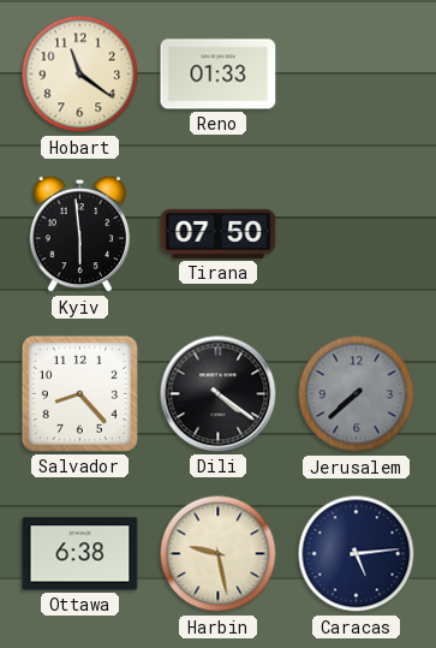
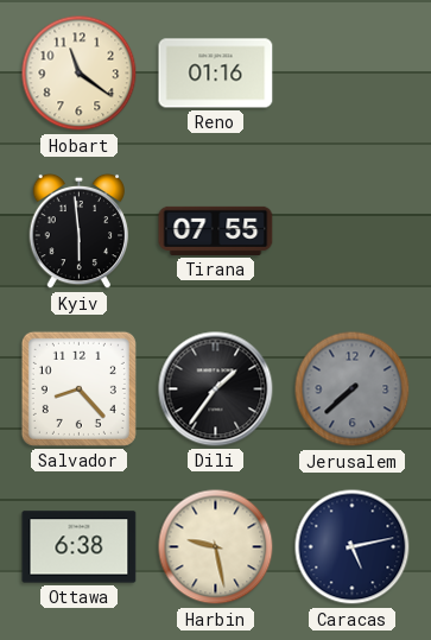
Reno: 01:33 -> 01:16
Tirana: 07:50 -> 07:55
Dili: 4:21 -> 1:36
Caracas: 5:14 -> 5:13
